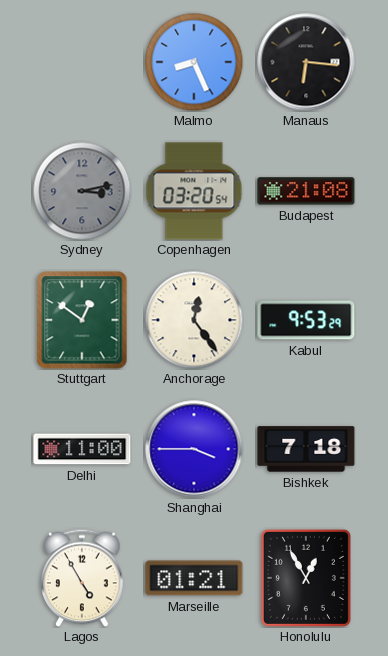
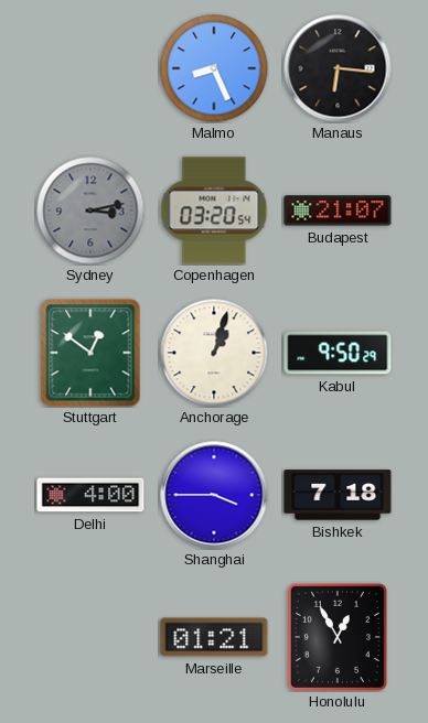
Budapest: 21:08 -> 21:07
Anchorage: 12:24 -> 1:03
Kabul: 9:53 -> 9:50
Delhi: 11:00 -> 4:00
Lagos: 4:55 -> none
